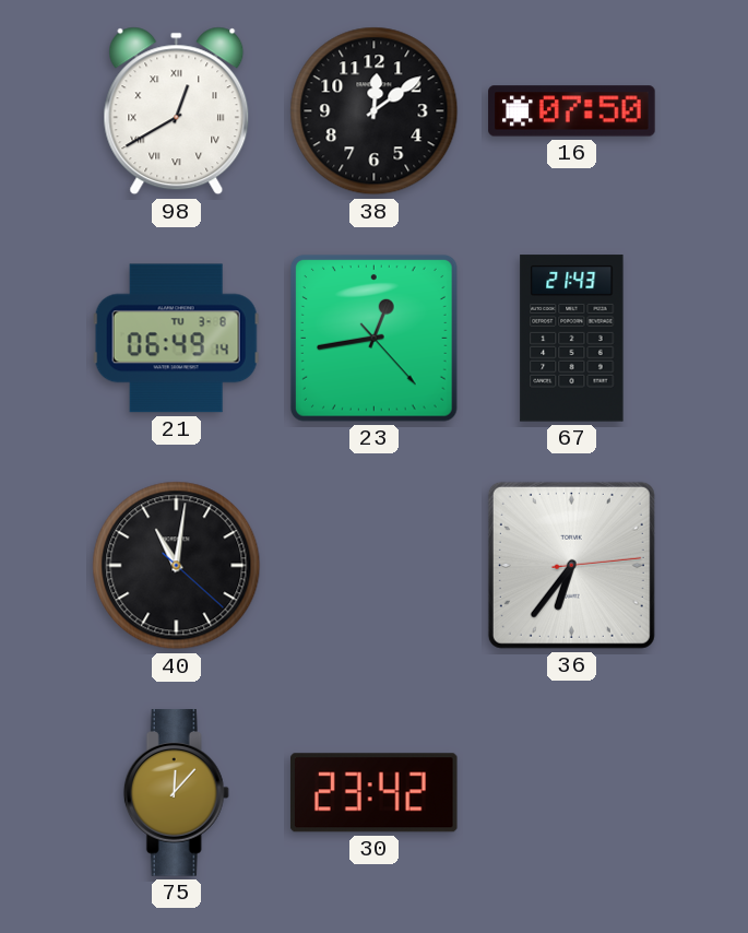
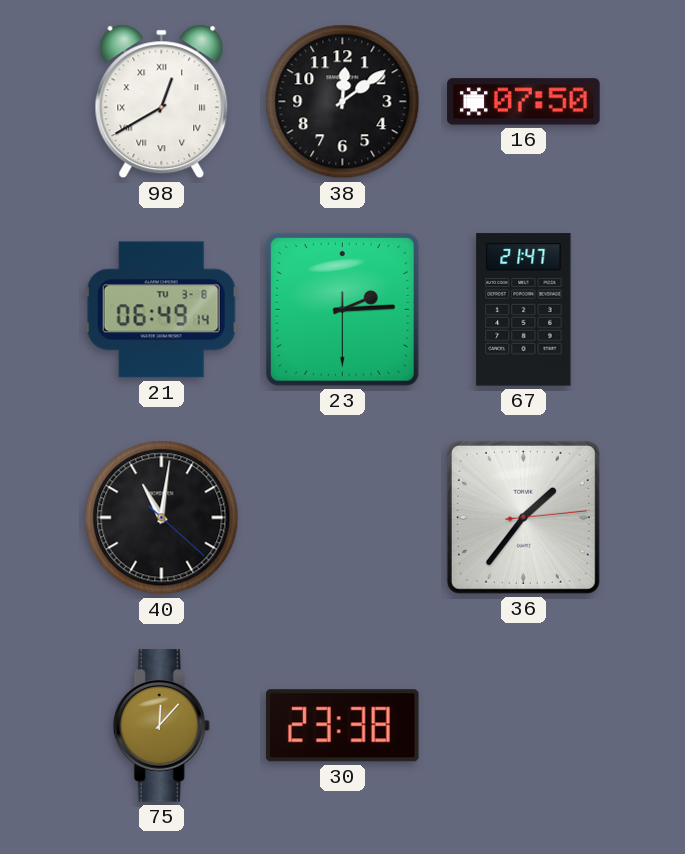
23: 12:43 -> 2:14
67: 21:43 -> 21:47
36: 6:36 -> 1:36
30: 23:42 -> 23:38
